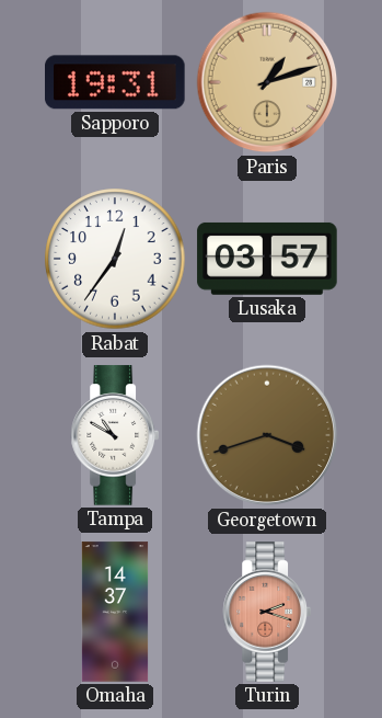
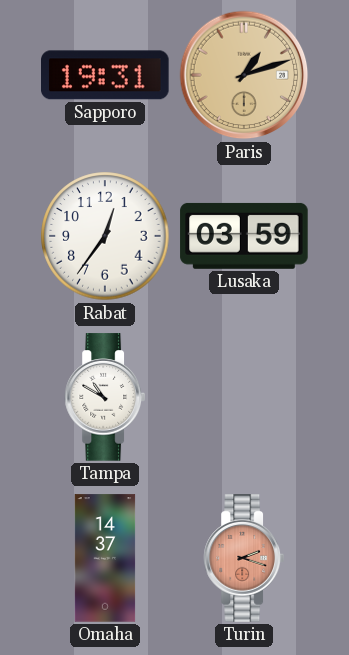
Lusaka: 03:57 -> 03:59
Georgetown: 3:42 -> none
